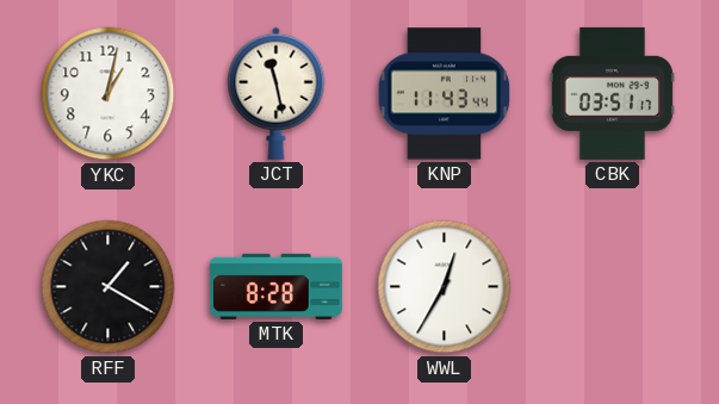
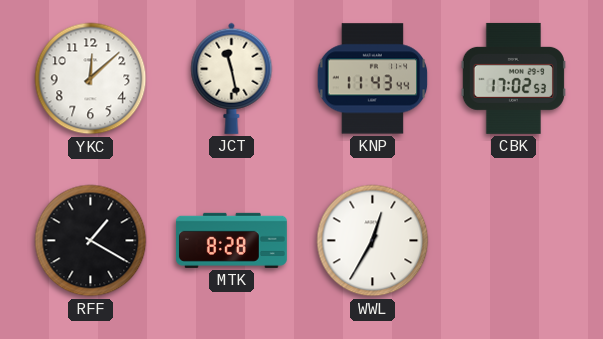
YKC: 1:02 -> 12:08
CBK: 03:51 -> 17:02
